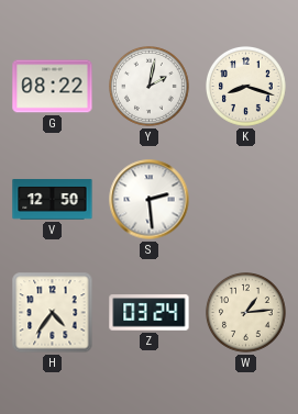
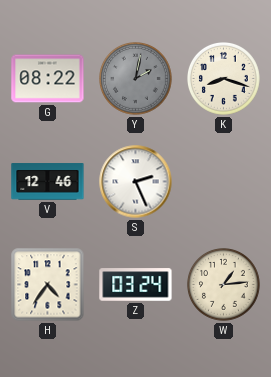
Y dial: white -> grey
V: 12:50 -> 12:46
S: 2:29 -> 2:26
